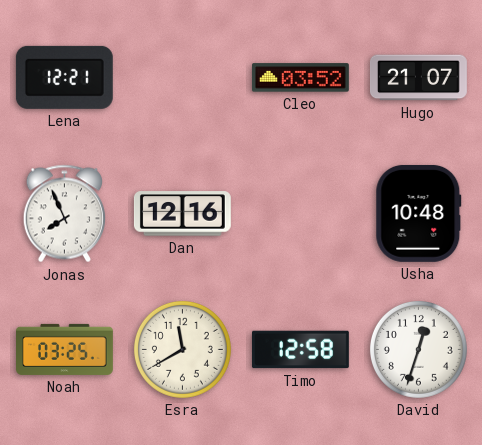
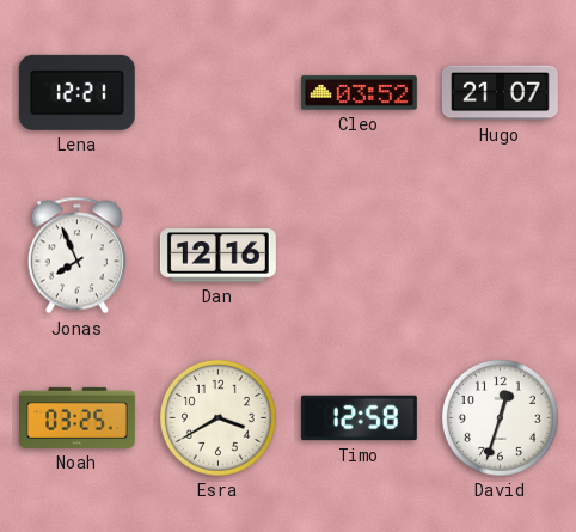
Usha: 10:48 -> none
Esra: 11:40 -> 3:40
